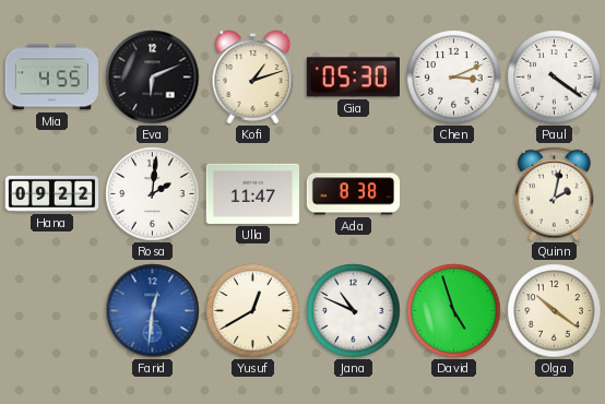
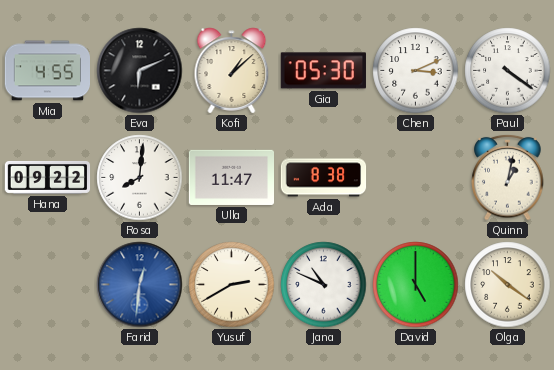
Kofi: 1:12 -> 1:08
Rosa: 2:01 -> 8:01
Quinn: 2:02 -> 1:02
Yusuf: 12:40 -> 2:40
David: 4:57 -> 5:00
